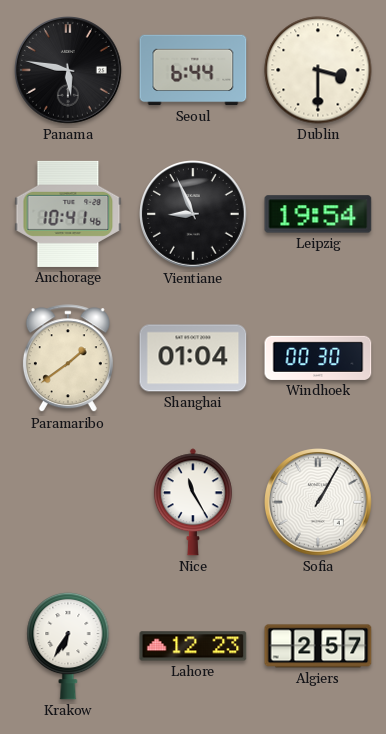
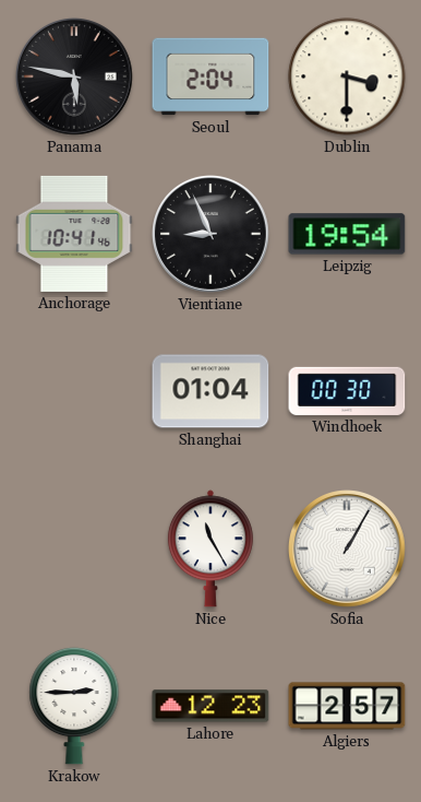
Seoul: 6:44 -> 2:04
Paramaribo: 1:39 -> none
Krakow: 6:35 -> 2:45
